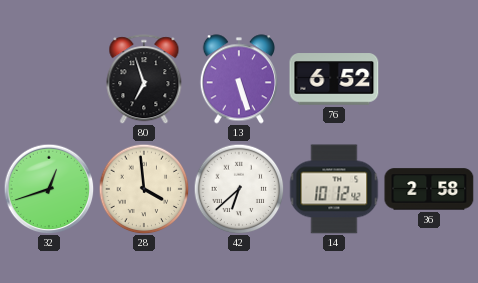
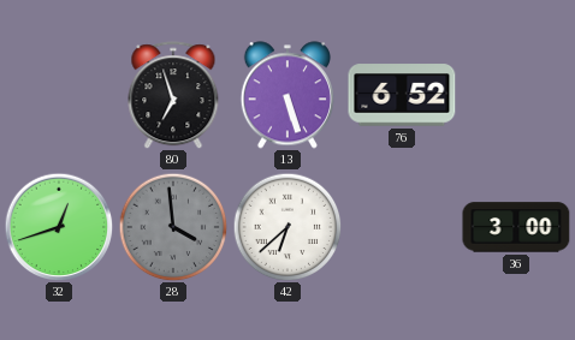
28 dial: cream -> grey
14: 10:12 -> none
36: 2:58 -> 3:00
